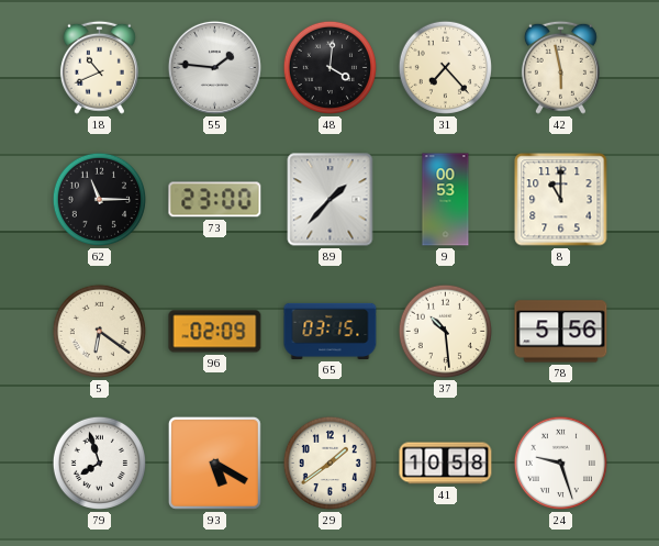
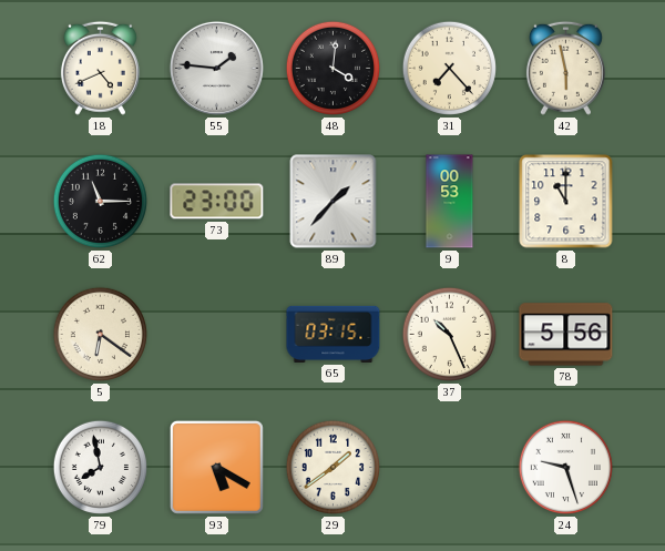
18: 10:41 -> 4:41
96: 02:09 -> none
37: 10:29 -> 10:26
79: 7:57 -> 7:58
41: 10:58 -> none
